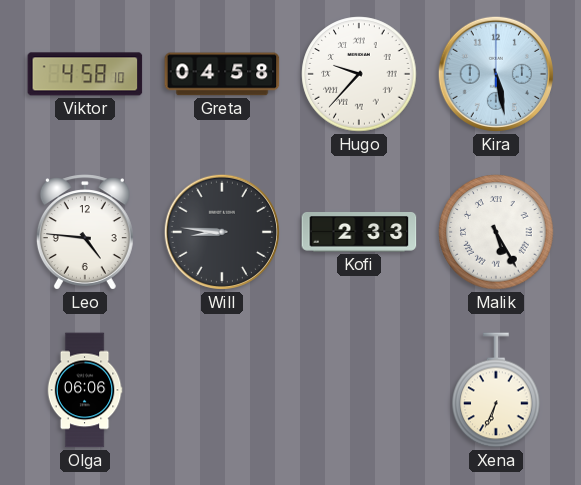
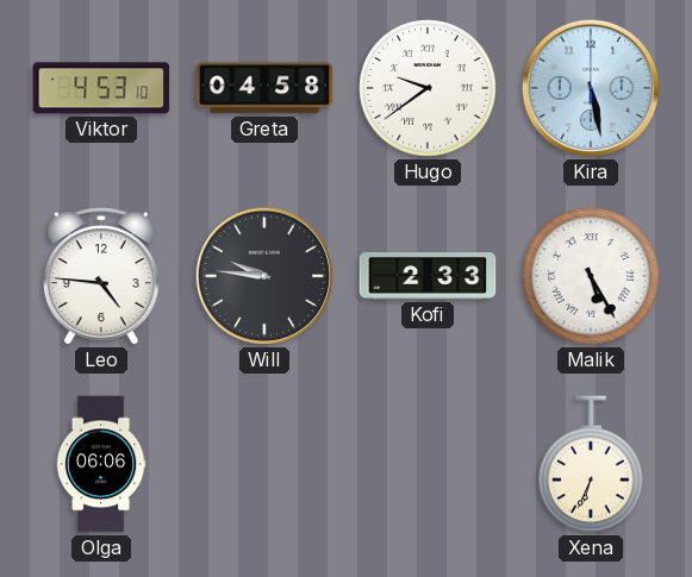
Viktor: 4:58 -> 4:53
Hugo: 9:37 -> 9:39
Will: 8:46 -> 9:46
